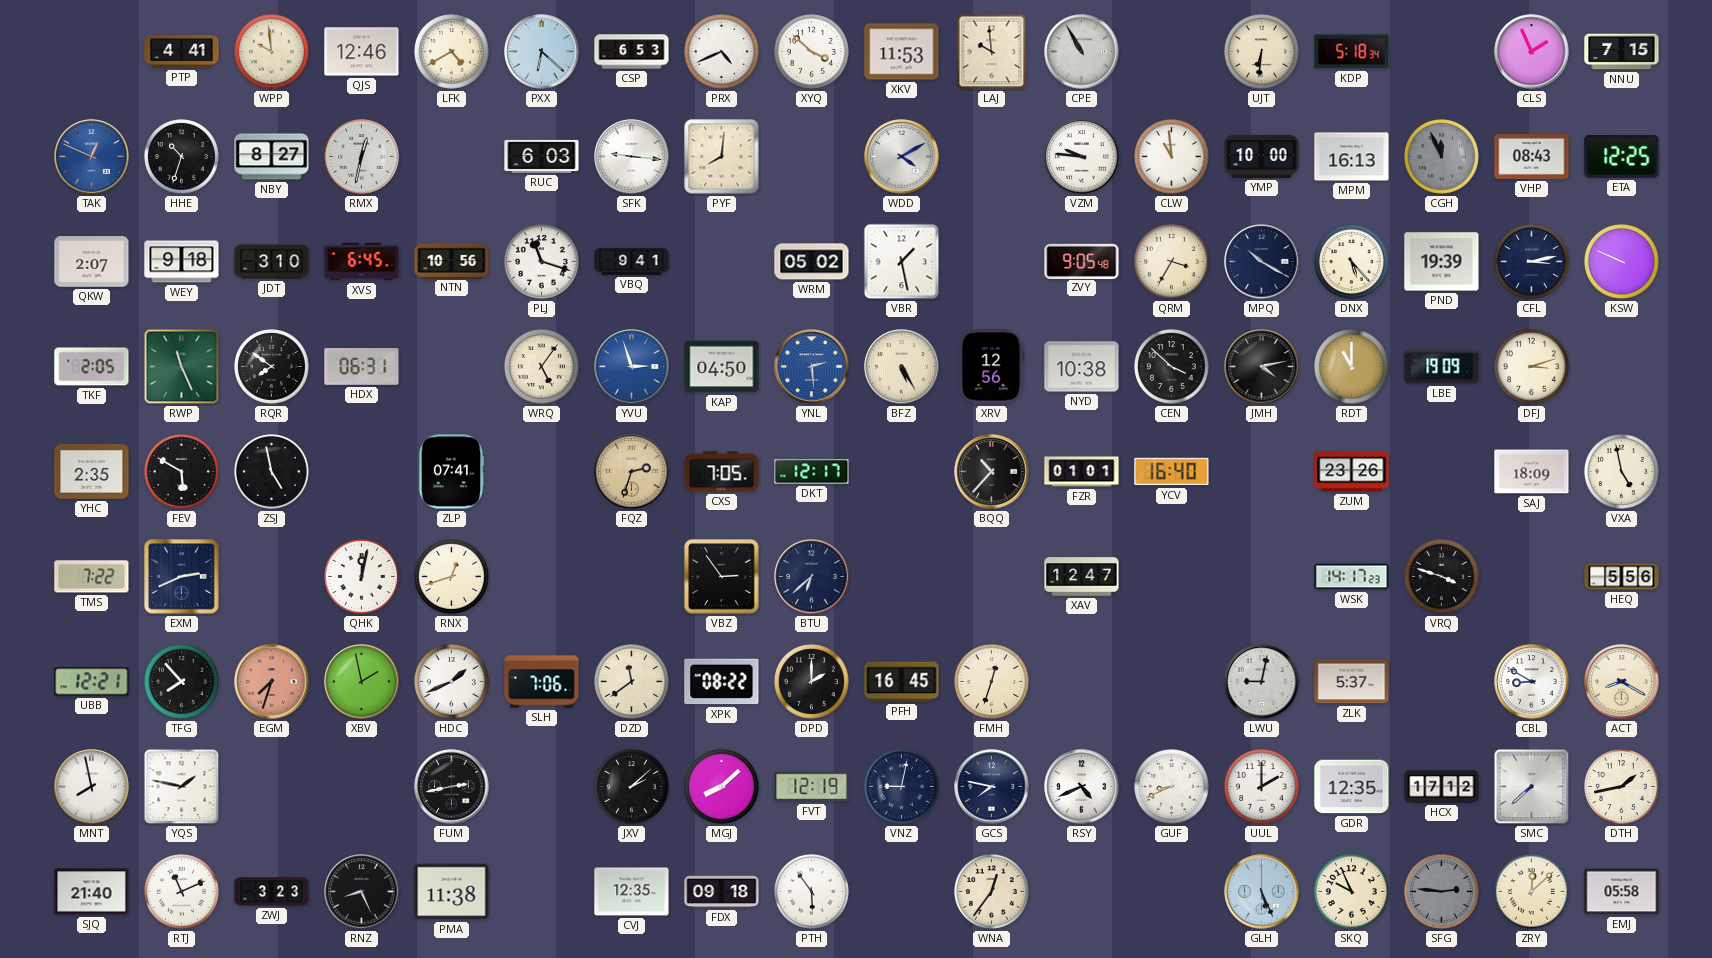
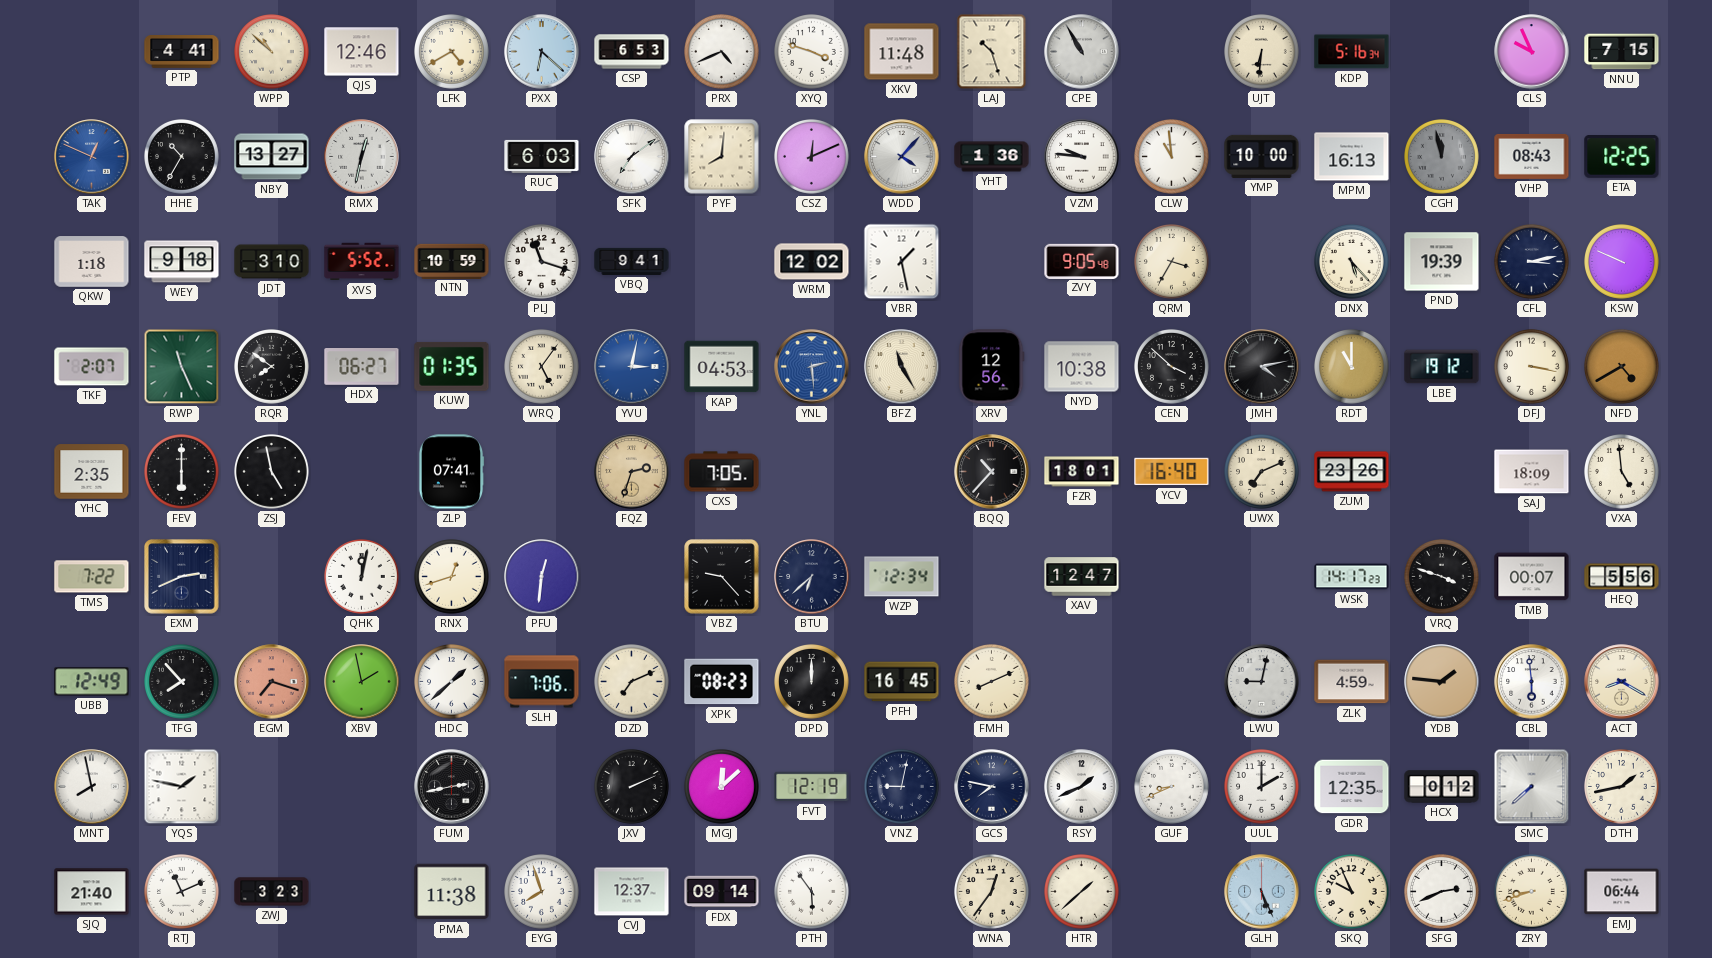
WPP: 9:59 -> 10:52
XYQ: 3:52 -> 3:48
XKV: 11:53 -> 11:48
LAJ: 9:59 -> 10:27
KDP: 5:18 -> 5:16
CLS: 1:56 -> 9:56
HHE: 10:33 -> 10:35
NBY: 8:27 -> 13:27
SFK: 9:16 -> 7:09
CSZ: none -> 12:11
WDD: 4:10 -> 4:07
YHT: none -> 1:36
CGH: 11:56 -> 11:58
QKW: 2:07 -> 1:18
XVS: 6:45 -> 5:52
NTN: 10:56 -> 10:59
WRM: 05:02 -> 12:02
MPQ: 10:20 -> none
TKF: 2:05 -> 2:07
HDX: 06:31 -> 06:27
KUW: none -> 01:35
YVU: 2:57 -> 3:02
KAP: 04:50 -> 04:53
BFZ: 5:25 -> 11:25
LBE: 19:09 -> 19:12
DFJ: 3:12 -> 3:17
NFD: none -> 4:40
FEV: 5:50 -> 6:00
DKT: 12:17 -> none
FZR: 01:01 -> 18:01
UWX: none -> 7:11
VXA: 4:58 -> 4:59
PFU: none -> 12:31
VBZ: 2:54 -> 9:23
WZP: none -> 12:34
TMB: none -> 00:07
UBB: 12:21 -> 12:49
EGM: 7:33 -> 7:18
HDC: 1:41 -> 1:38
DZD: 11:39 -> 7:11
XPK: 08:22 -> 08:23
DPD: 2:00 -> 12:00
FMH: 12:33 -> 8:11
ZLK: 5:37 -> 4:59
YDB: none -> 1:46
CBL: 8:50 -> 5:59
JXV: 2:08 -> 2:11
MGJ: 8:08 -> 12:08
RSY: 4:41 -> 1:41
HCX: 17:12 -> 0:12
RNZ: 8:26 -> none
EYG: none -> 7:57
CVJ: 12:35 -> 12:37
FDX: 09:18 -> 09:14
HTR: none -> 1:38
SFG: 2:46 -> 2:41
SFG dial: grey -> white
ZRY: 12:08 -> 8:42
EMJ: 05:58 -> 06:44
